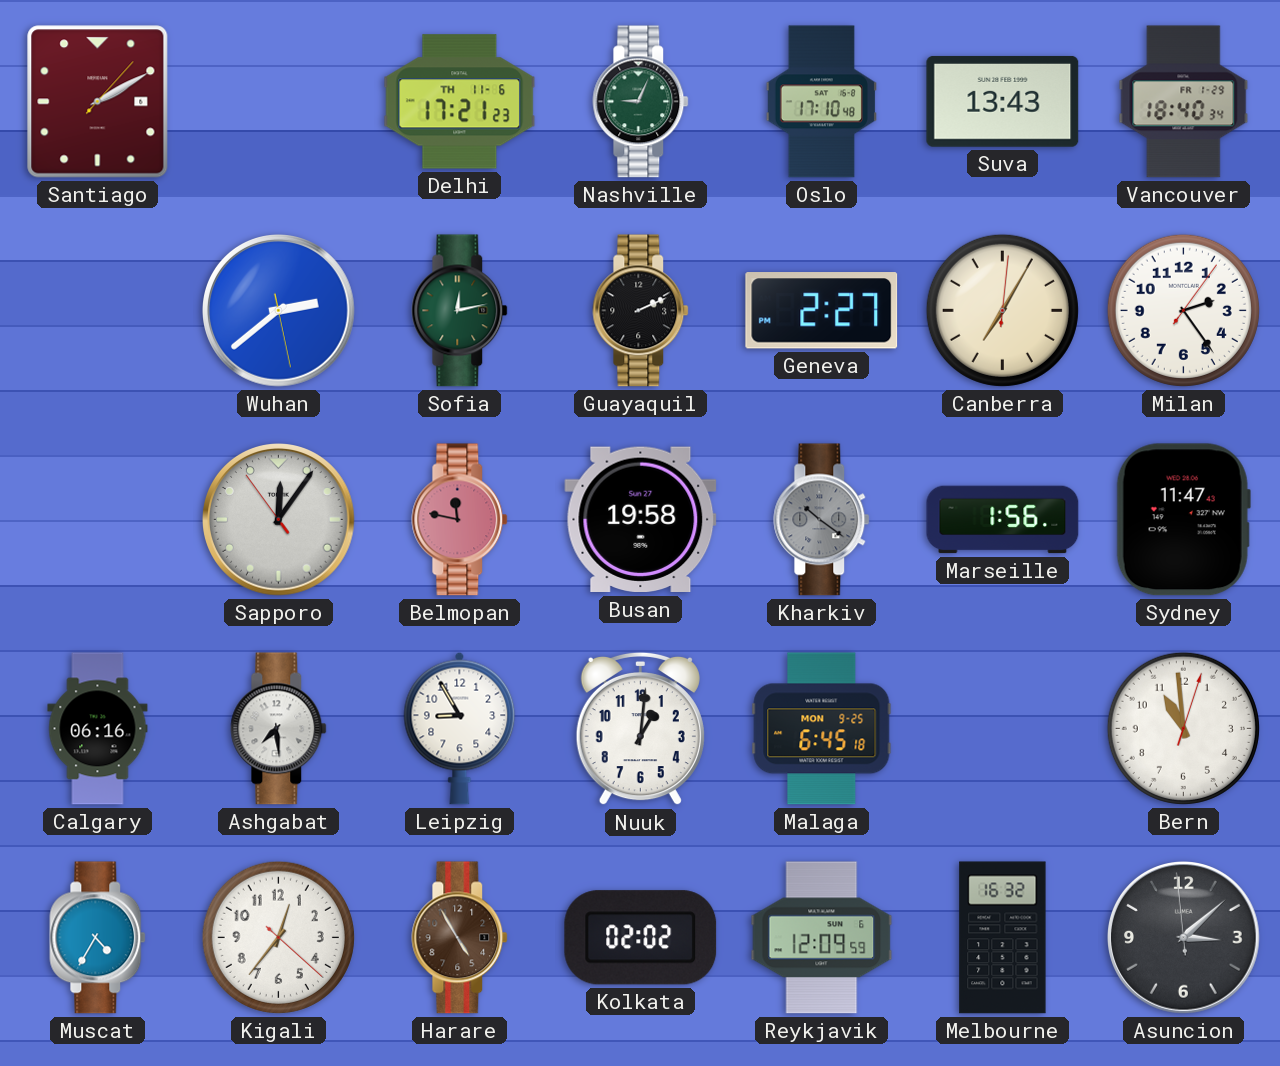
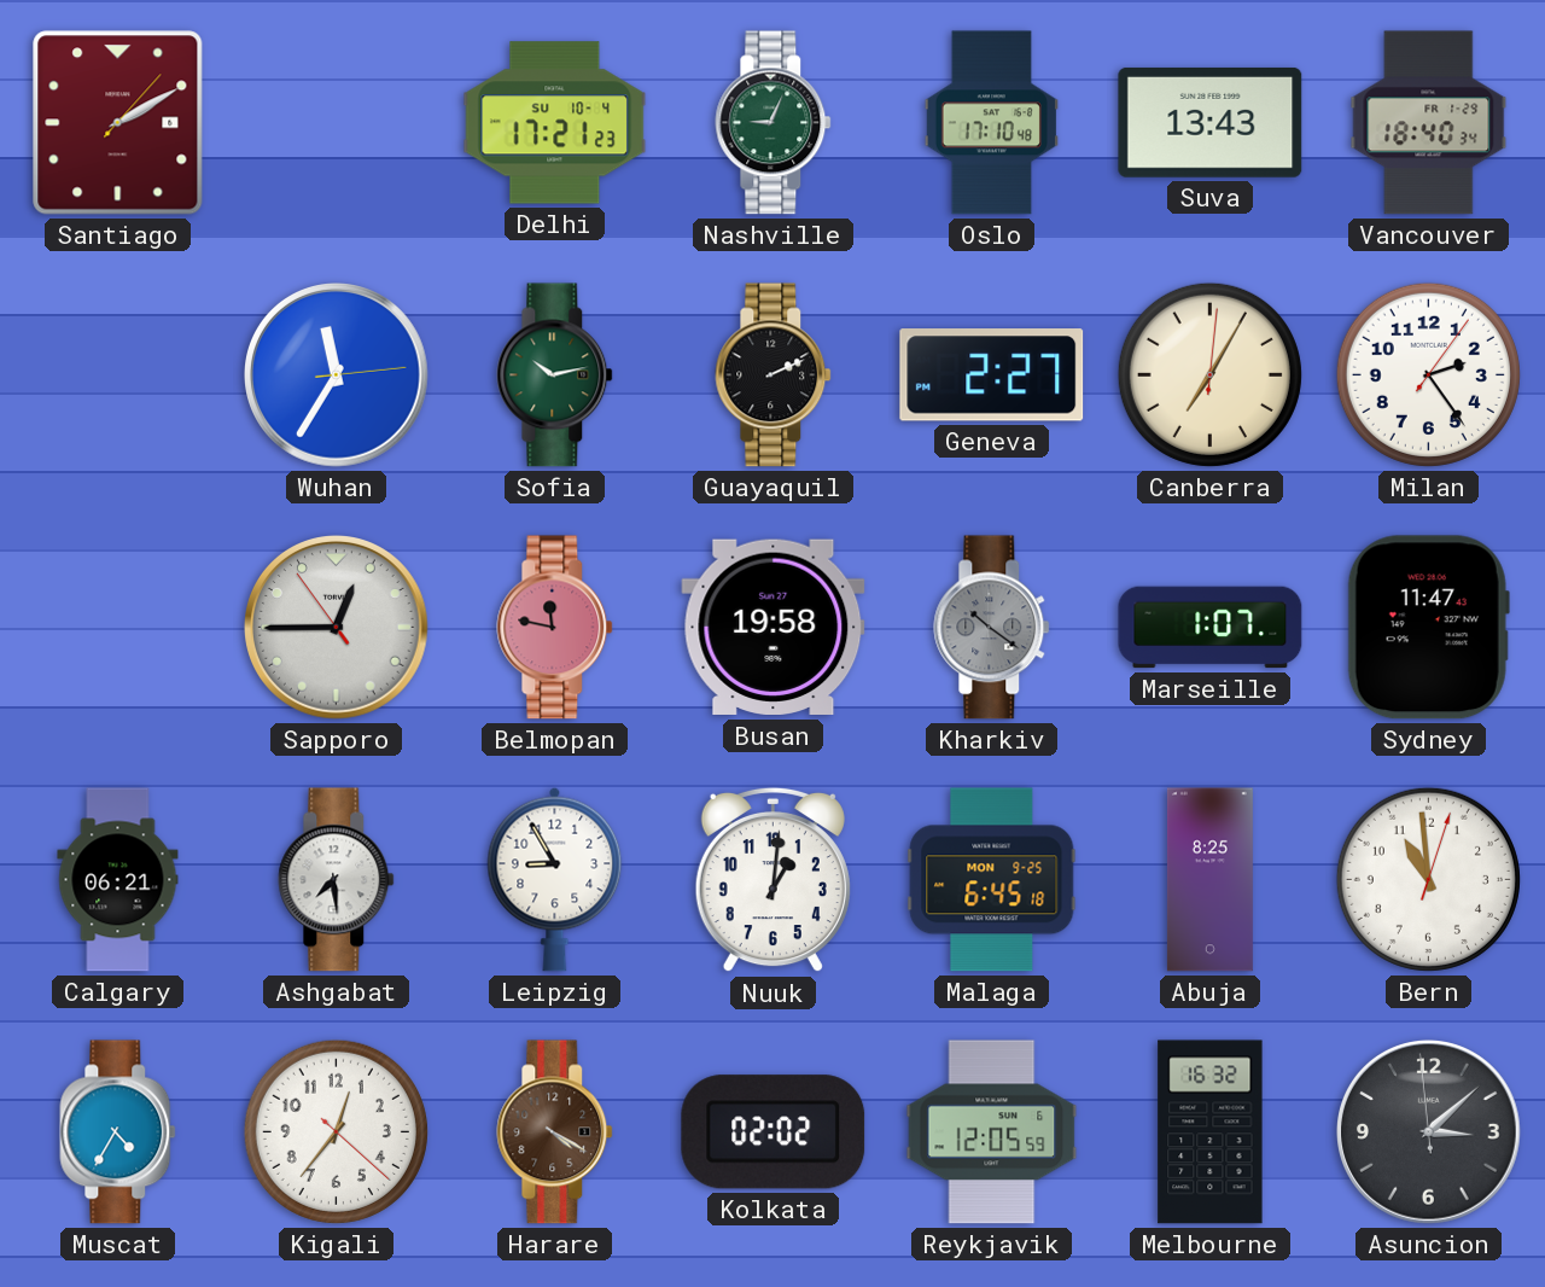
Delhi date: TH 11-6 -> SU 10-4
Wuhan: 2:38 -> 11:35
Sofia: 12:13 -> 10:13
Sapporo: 12:05 -> 12:44
Marseille: 1:56 -> 1:07
Calgary: 06:16 -> 06:21
Abuja: none -> 8:25
Harare: 4:55 -> 4:20
Reykjavik: 12:09 -> 12:05
